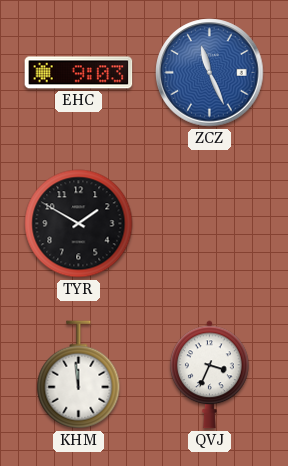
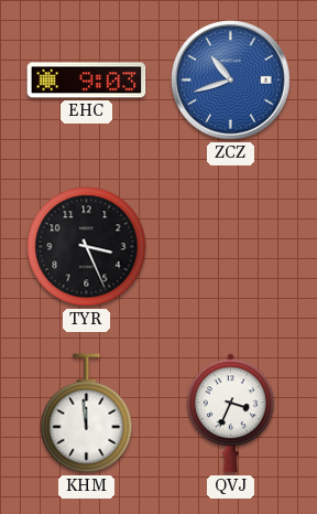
ZCZ: 11:26 -> 10:42
TYR: 1:50 -> 3:26
